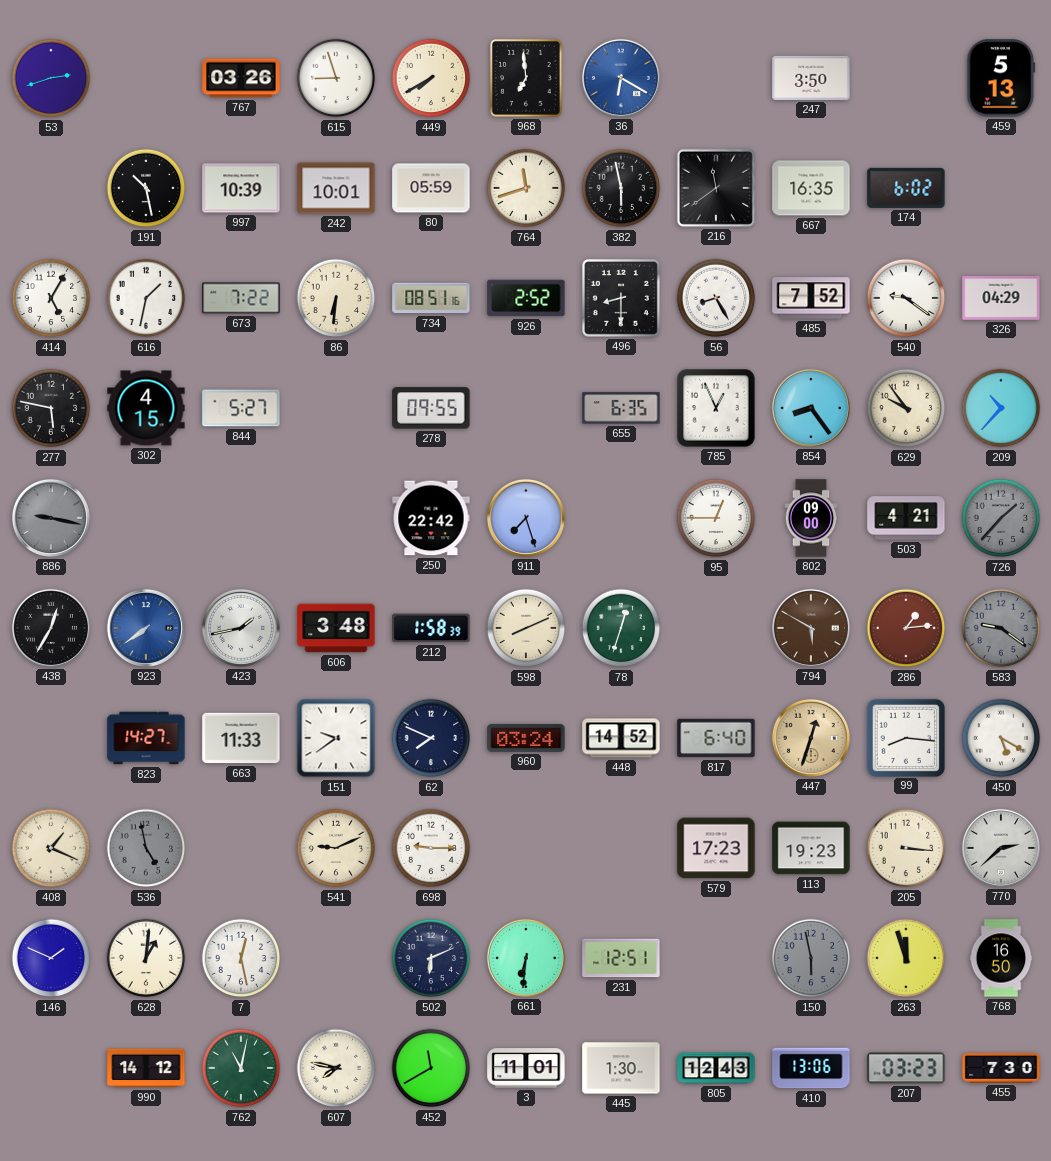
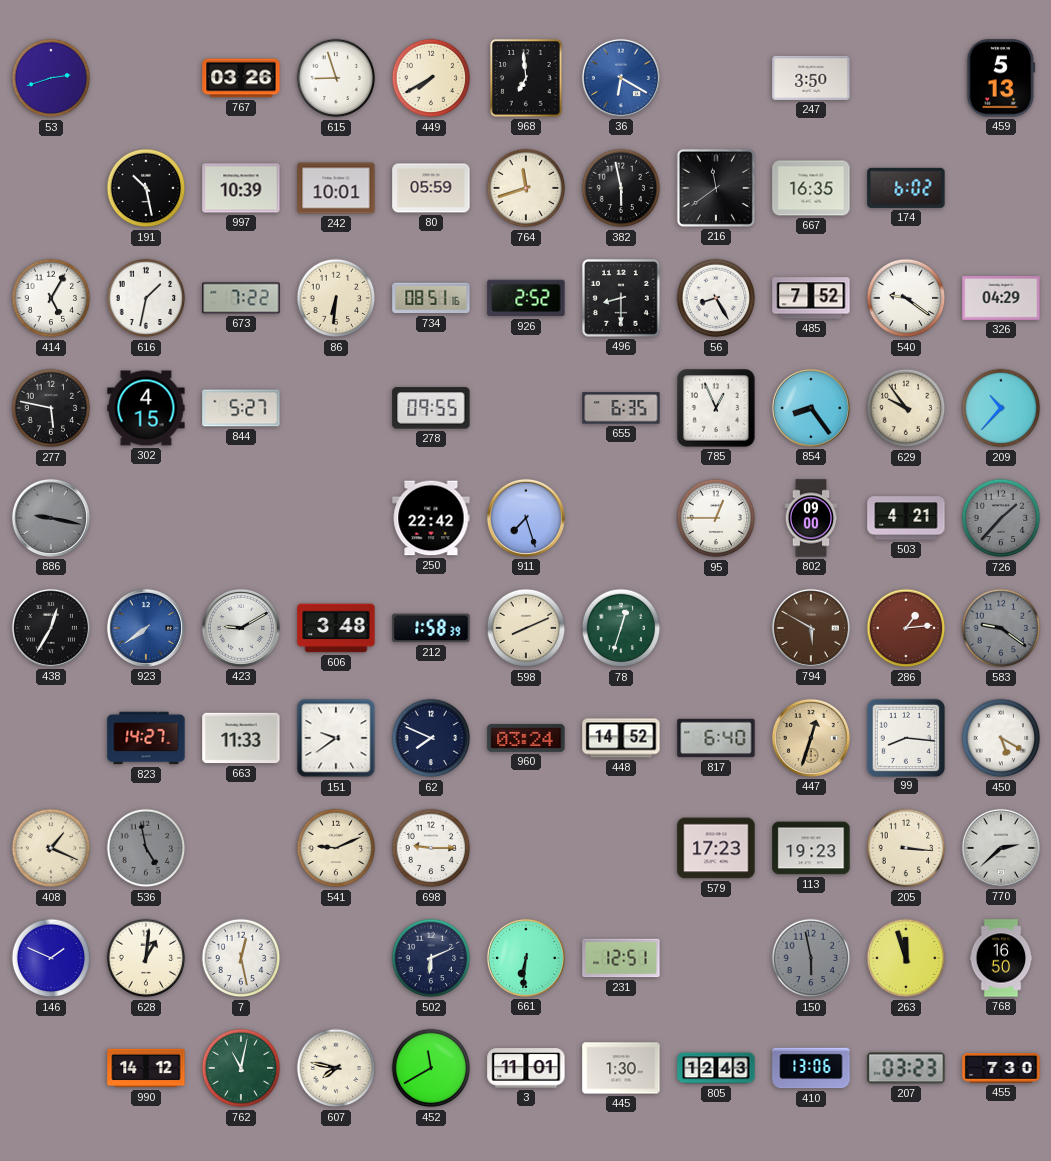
423: 1:43 -> 9:10
